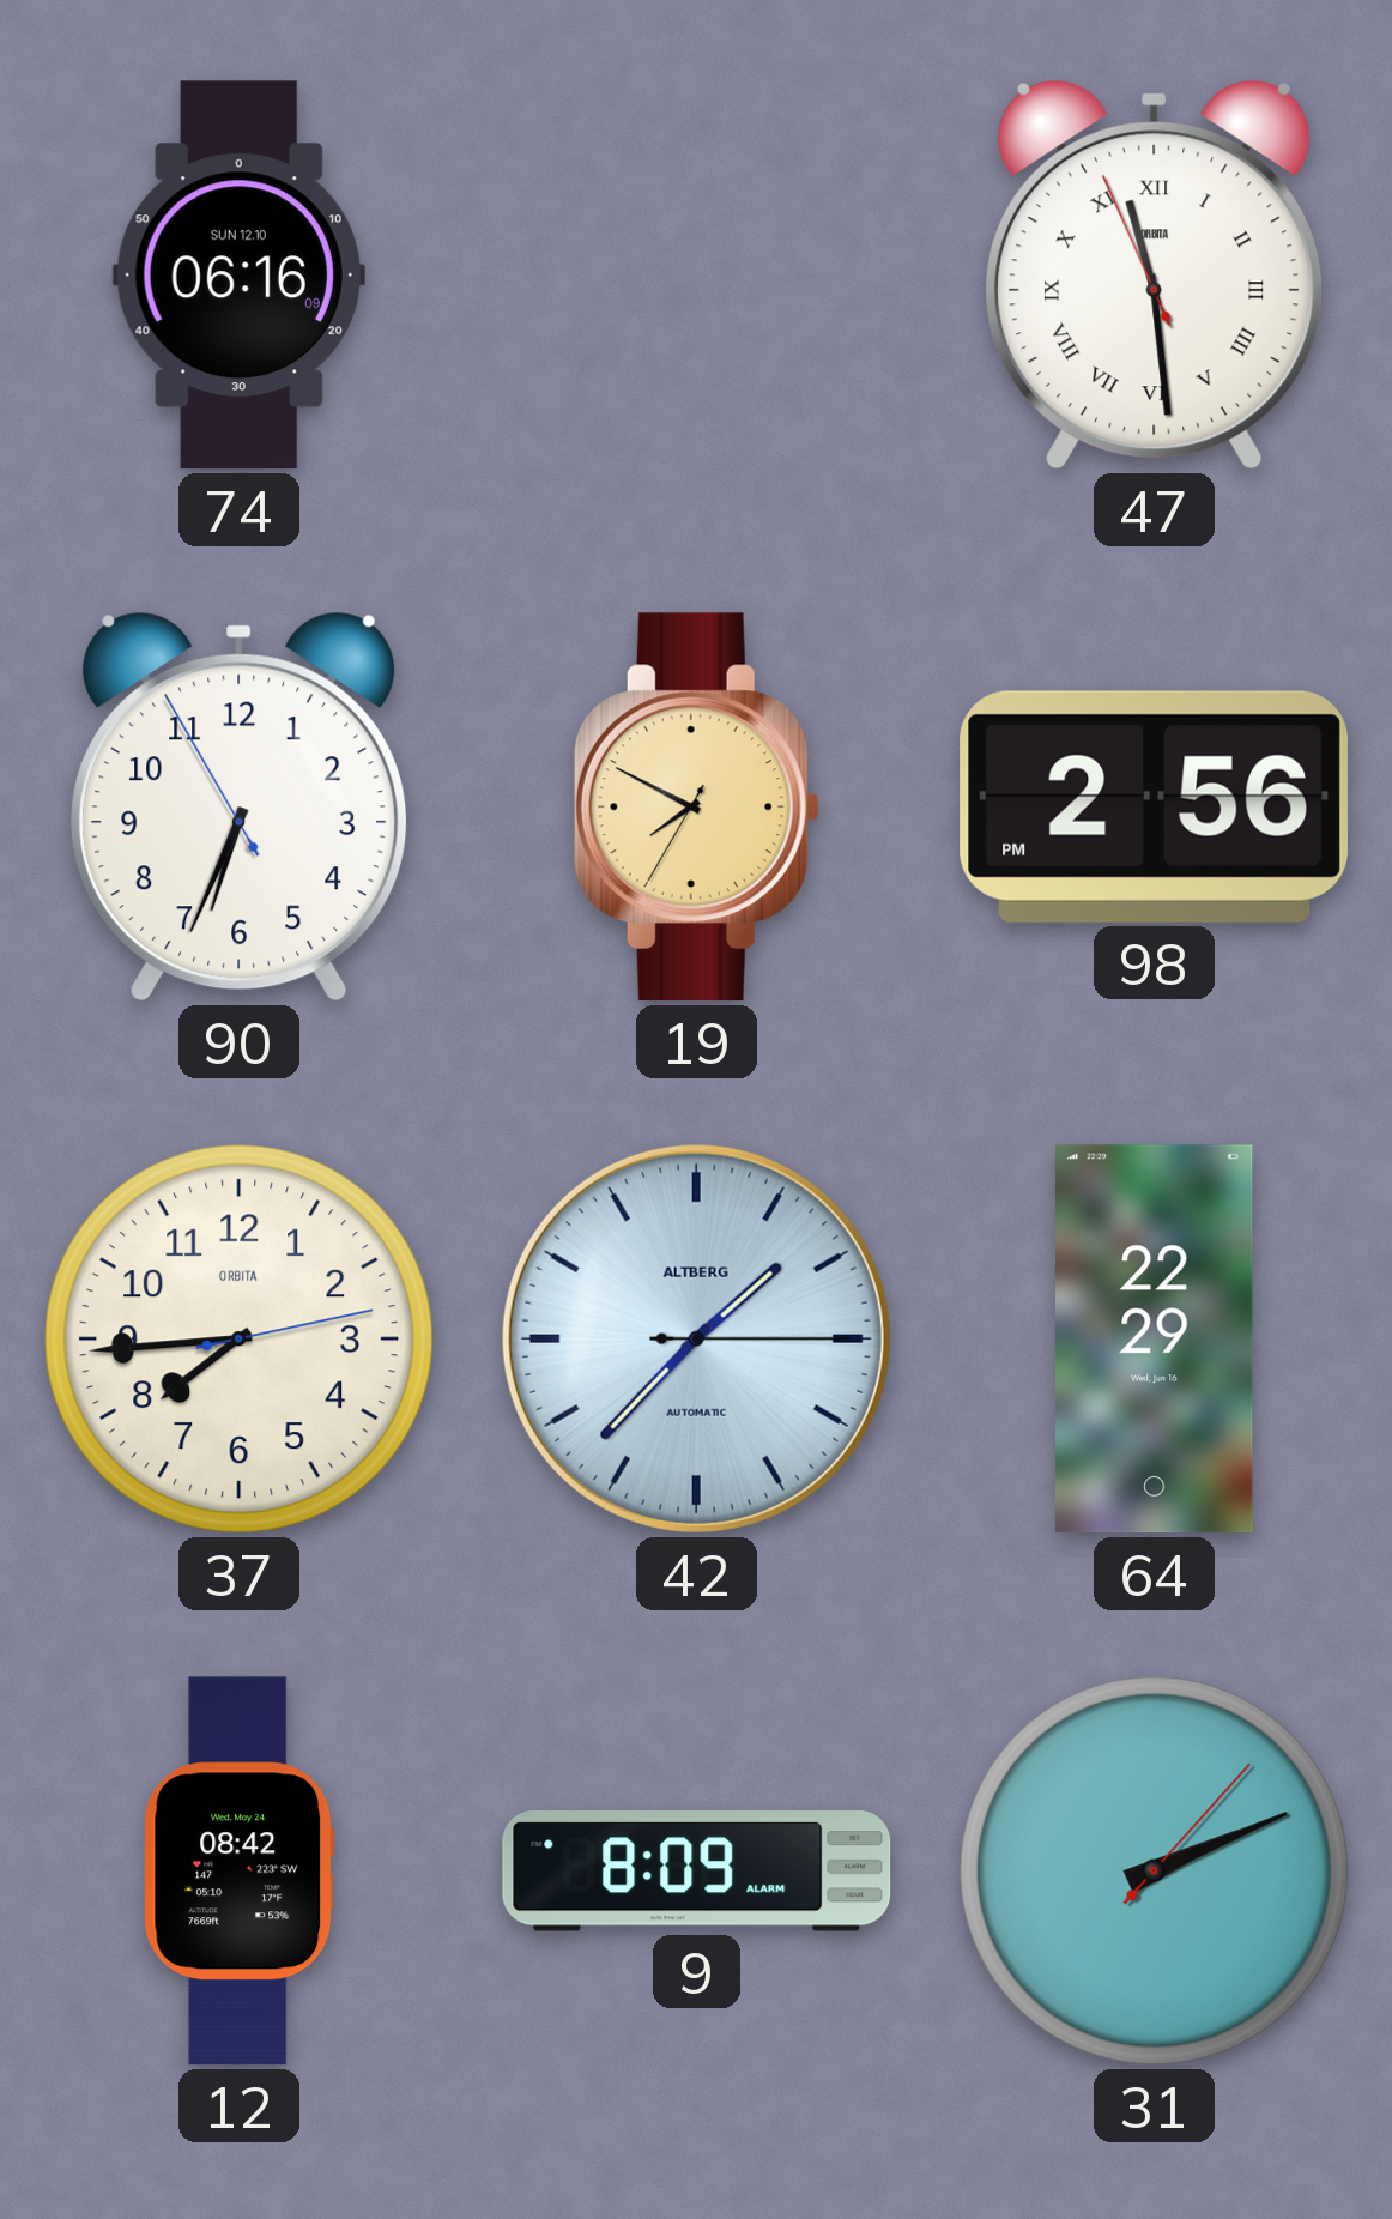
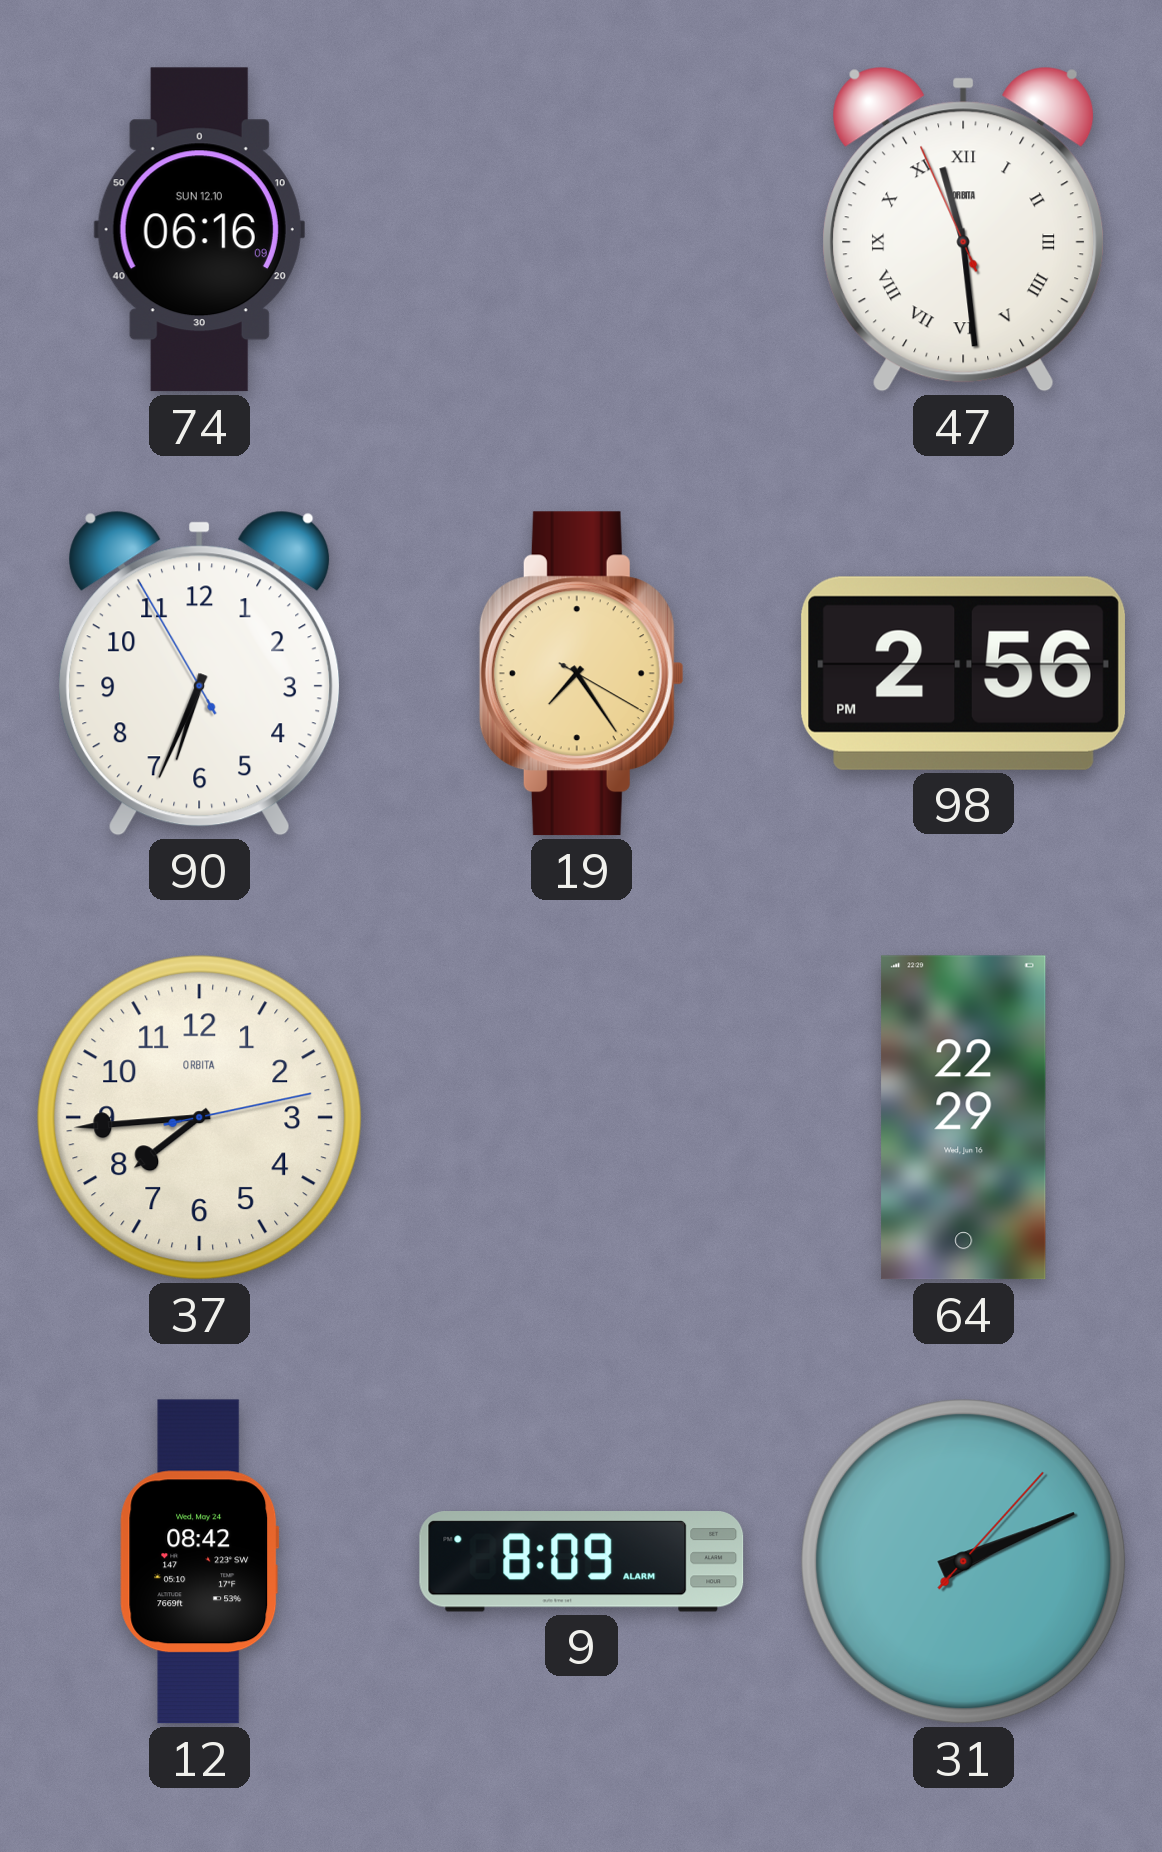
19: 7:49 -> 7:24
42: 1:37 -> none
